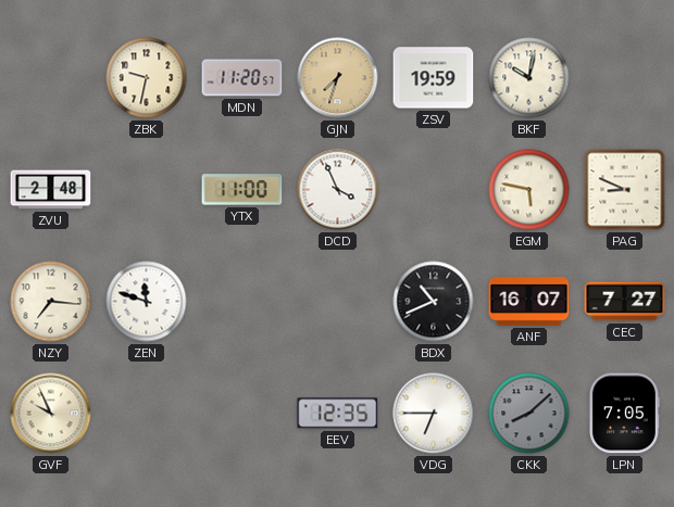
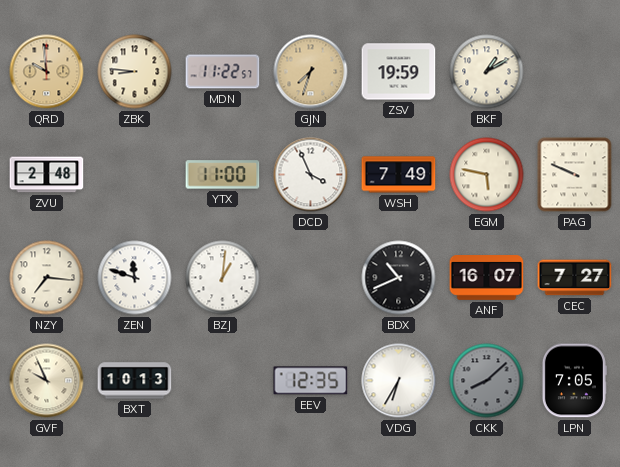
QRD: none -> 9:59
ZBK: 9:32 -> 8:46
MDN: 11:20 -> 11:22
BKF: 10:02 -> 1:10
WSH: none -> 7:49
PAG: 8:49 -> 9:49
BZJ: none -> 1:01
BXT: none -> 10:13
VDG: 6:45 -> 6:35
